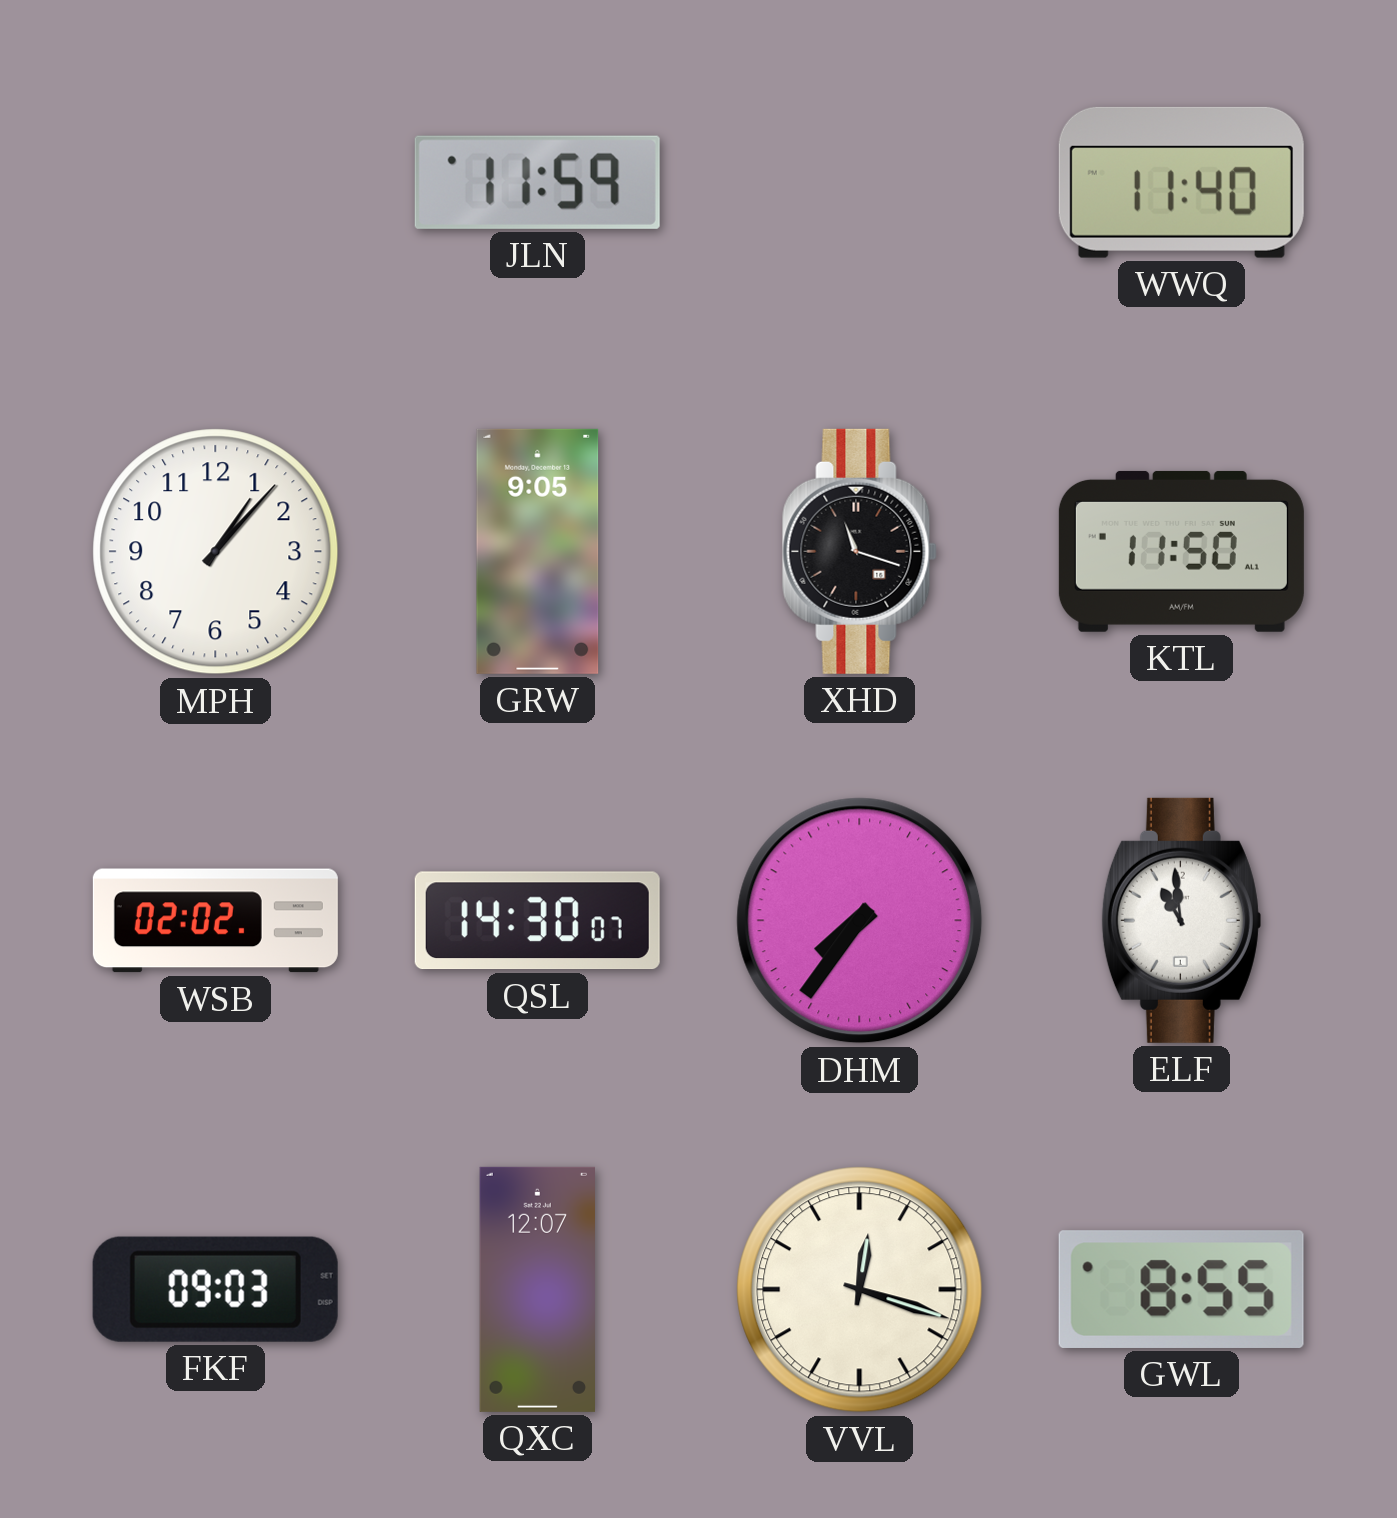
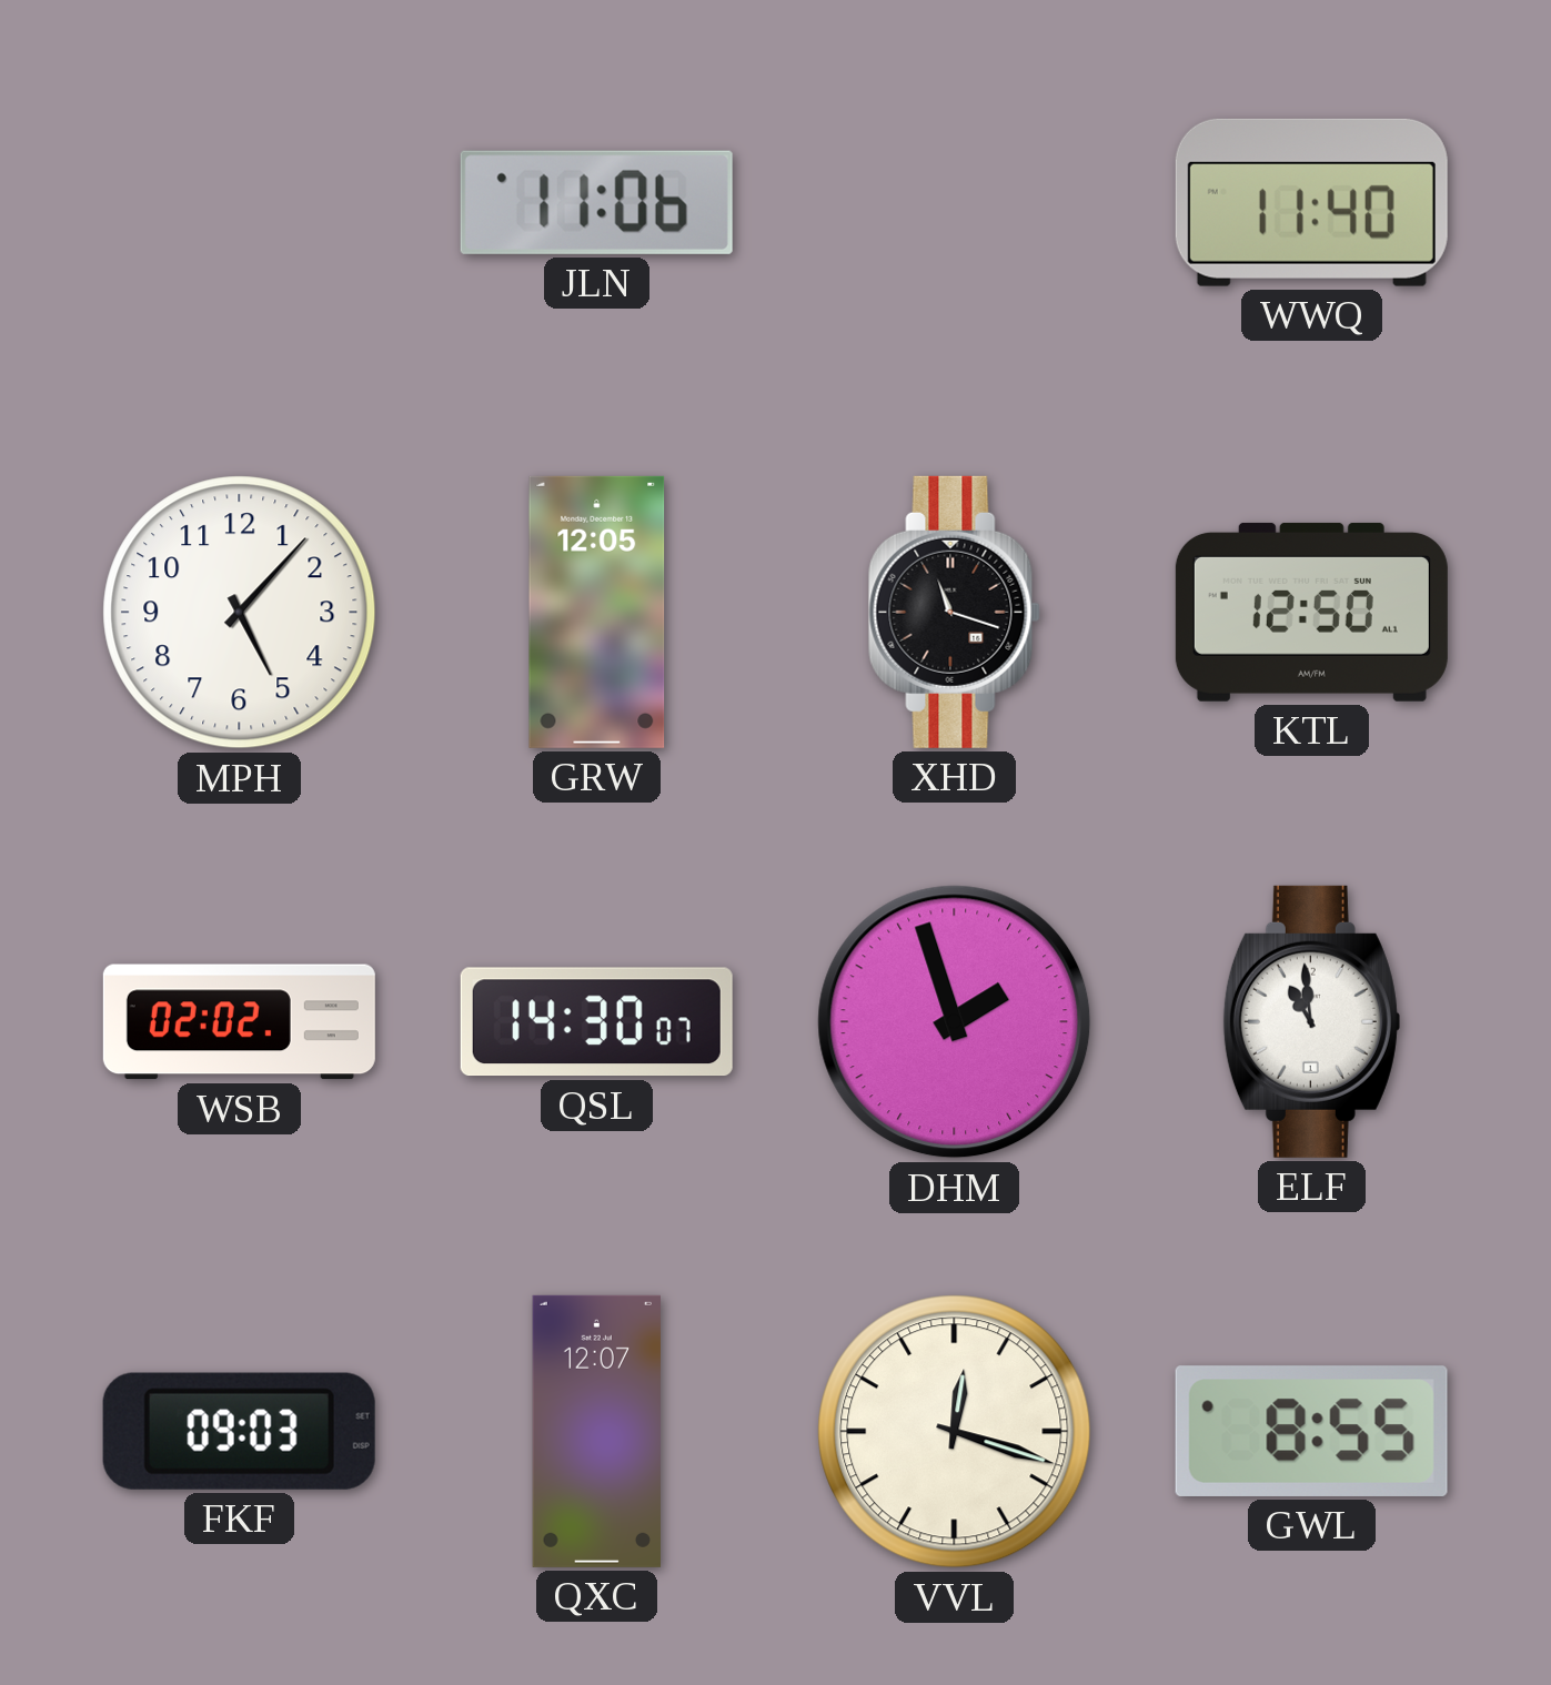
JLN: 11:59 -> 11:06
MPH: 1:07 -> 5:07
GRW: 9:05 -> 12:05
KTL: 11:50 -> 12:50
DHM: 7:36 -> 1:57
